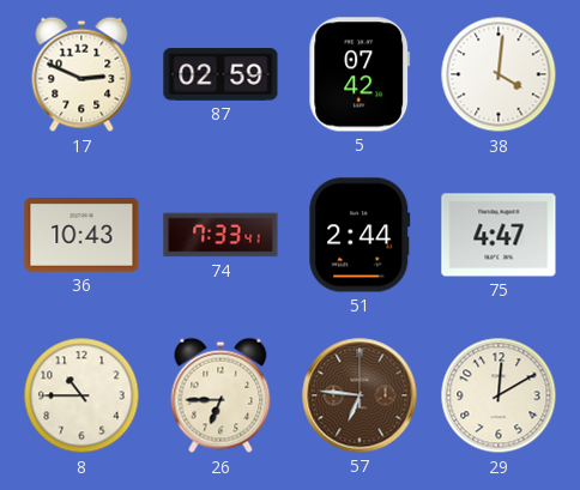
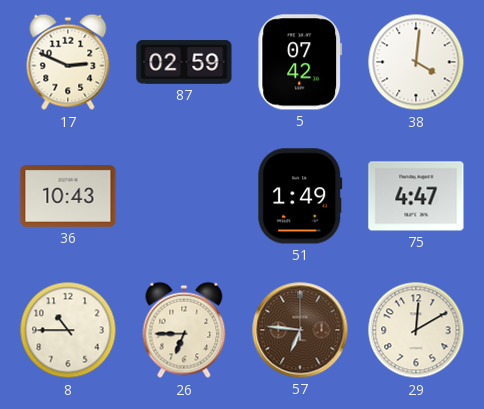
74: 7:33 -> none
51: 2:44 -> 1:49
